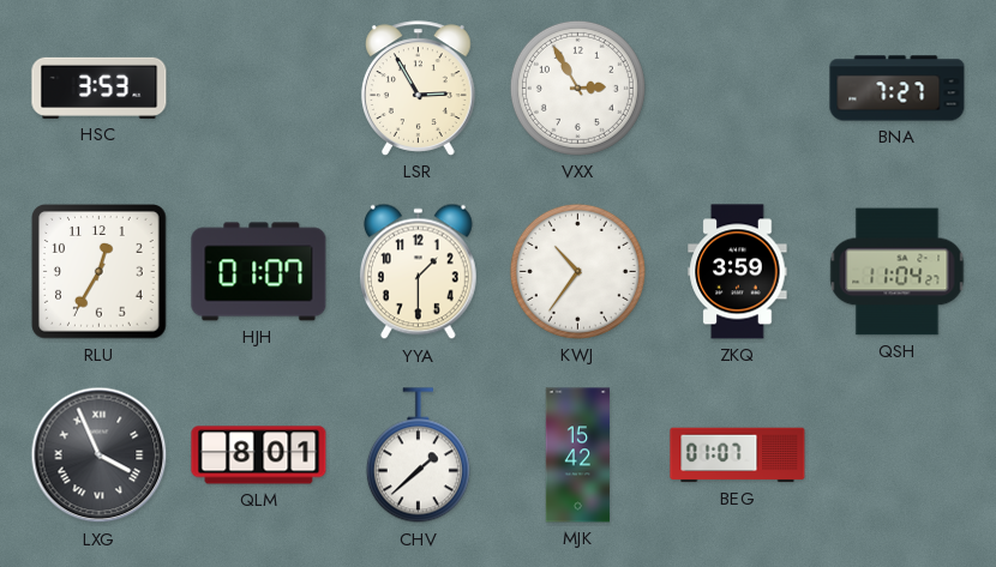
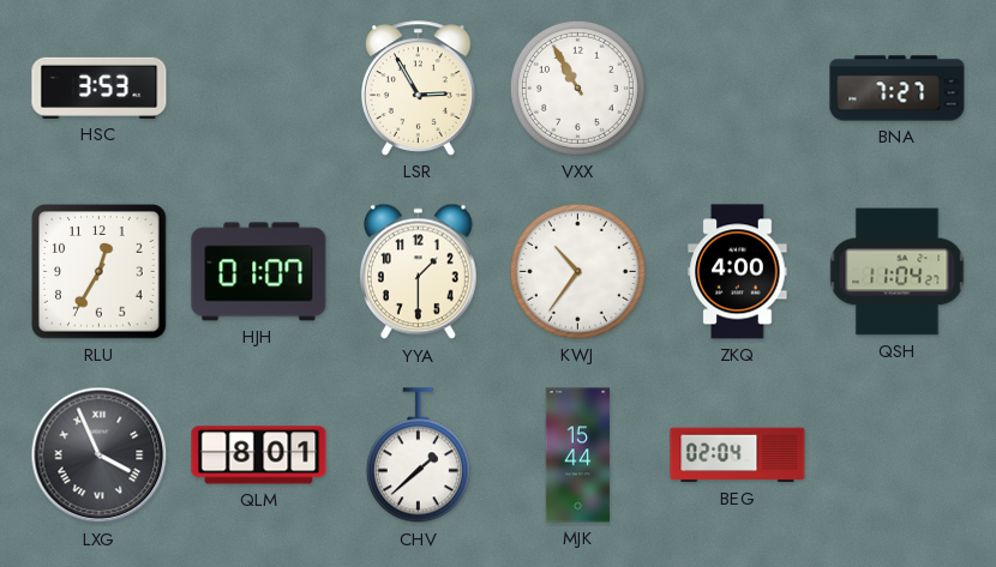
VXX: 2:55 -> 10:55
ZKQ: 3:59 -> 4:00
MJK: 15:42 -> 15:44
BEG: 01:07 -> 02:04
